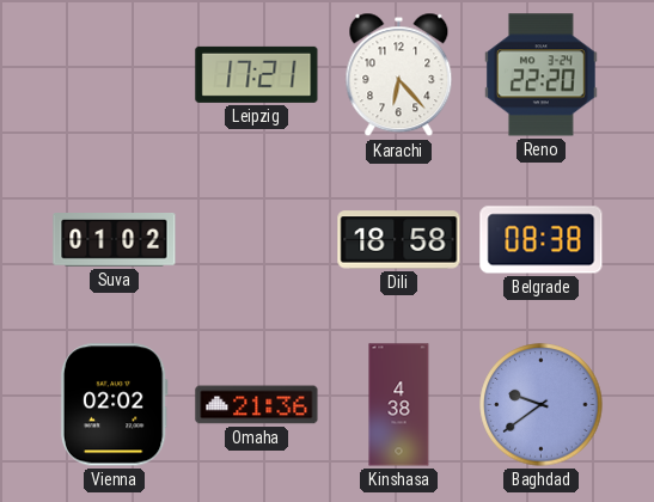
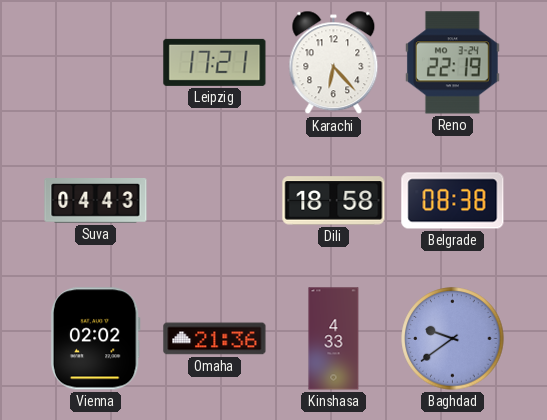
Reno: 22:20 -> 22:19
Suva: 01:02 -> 04:43
Kinshasa: 4:38 -> 4:33
